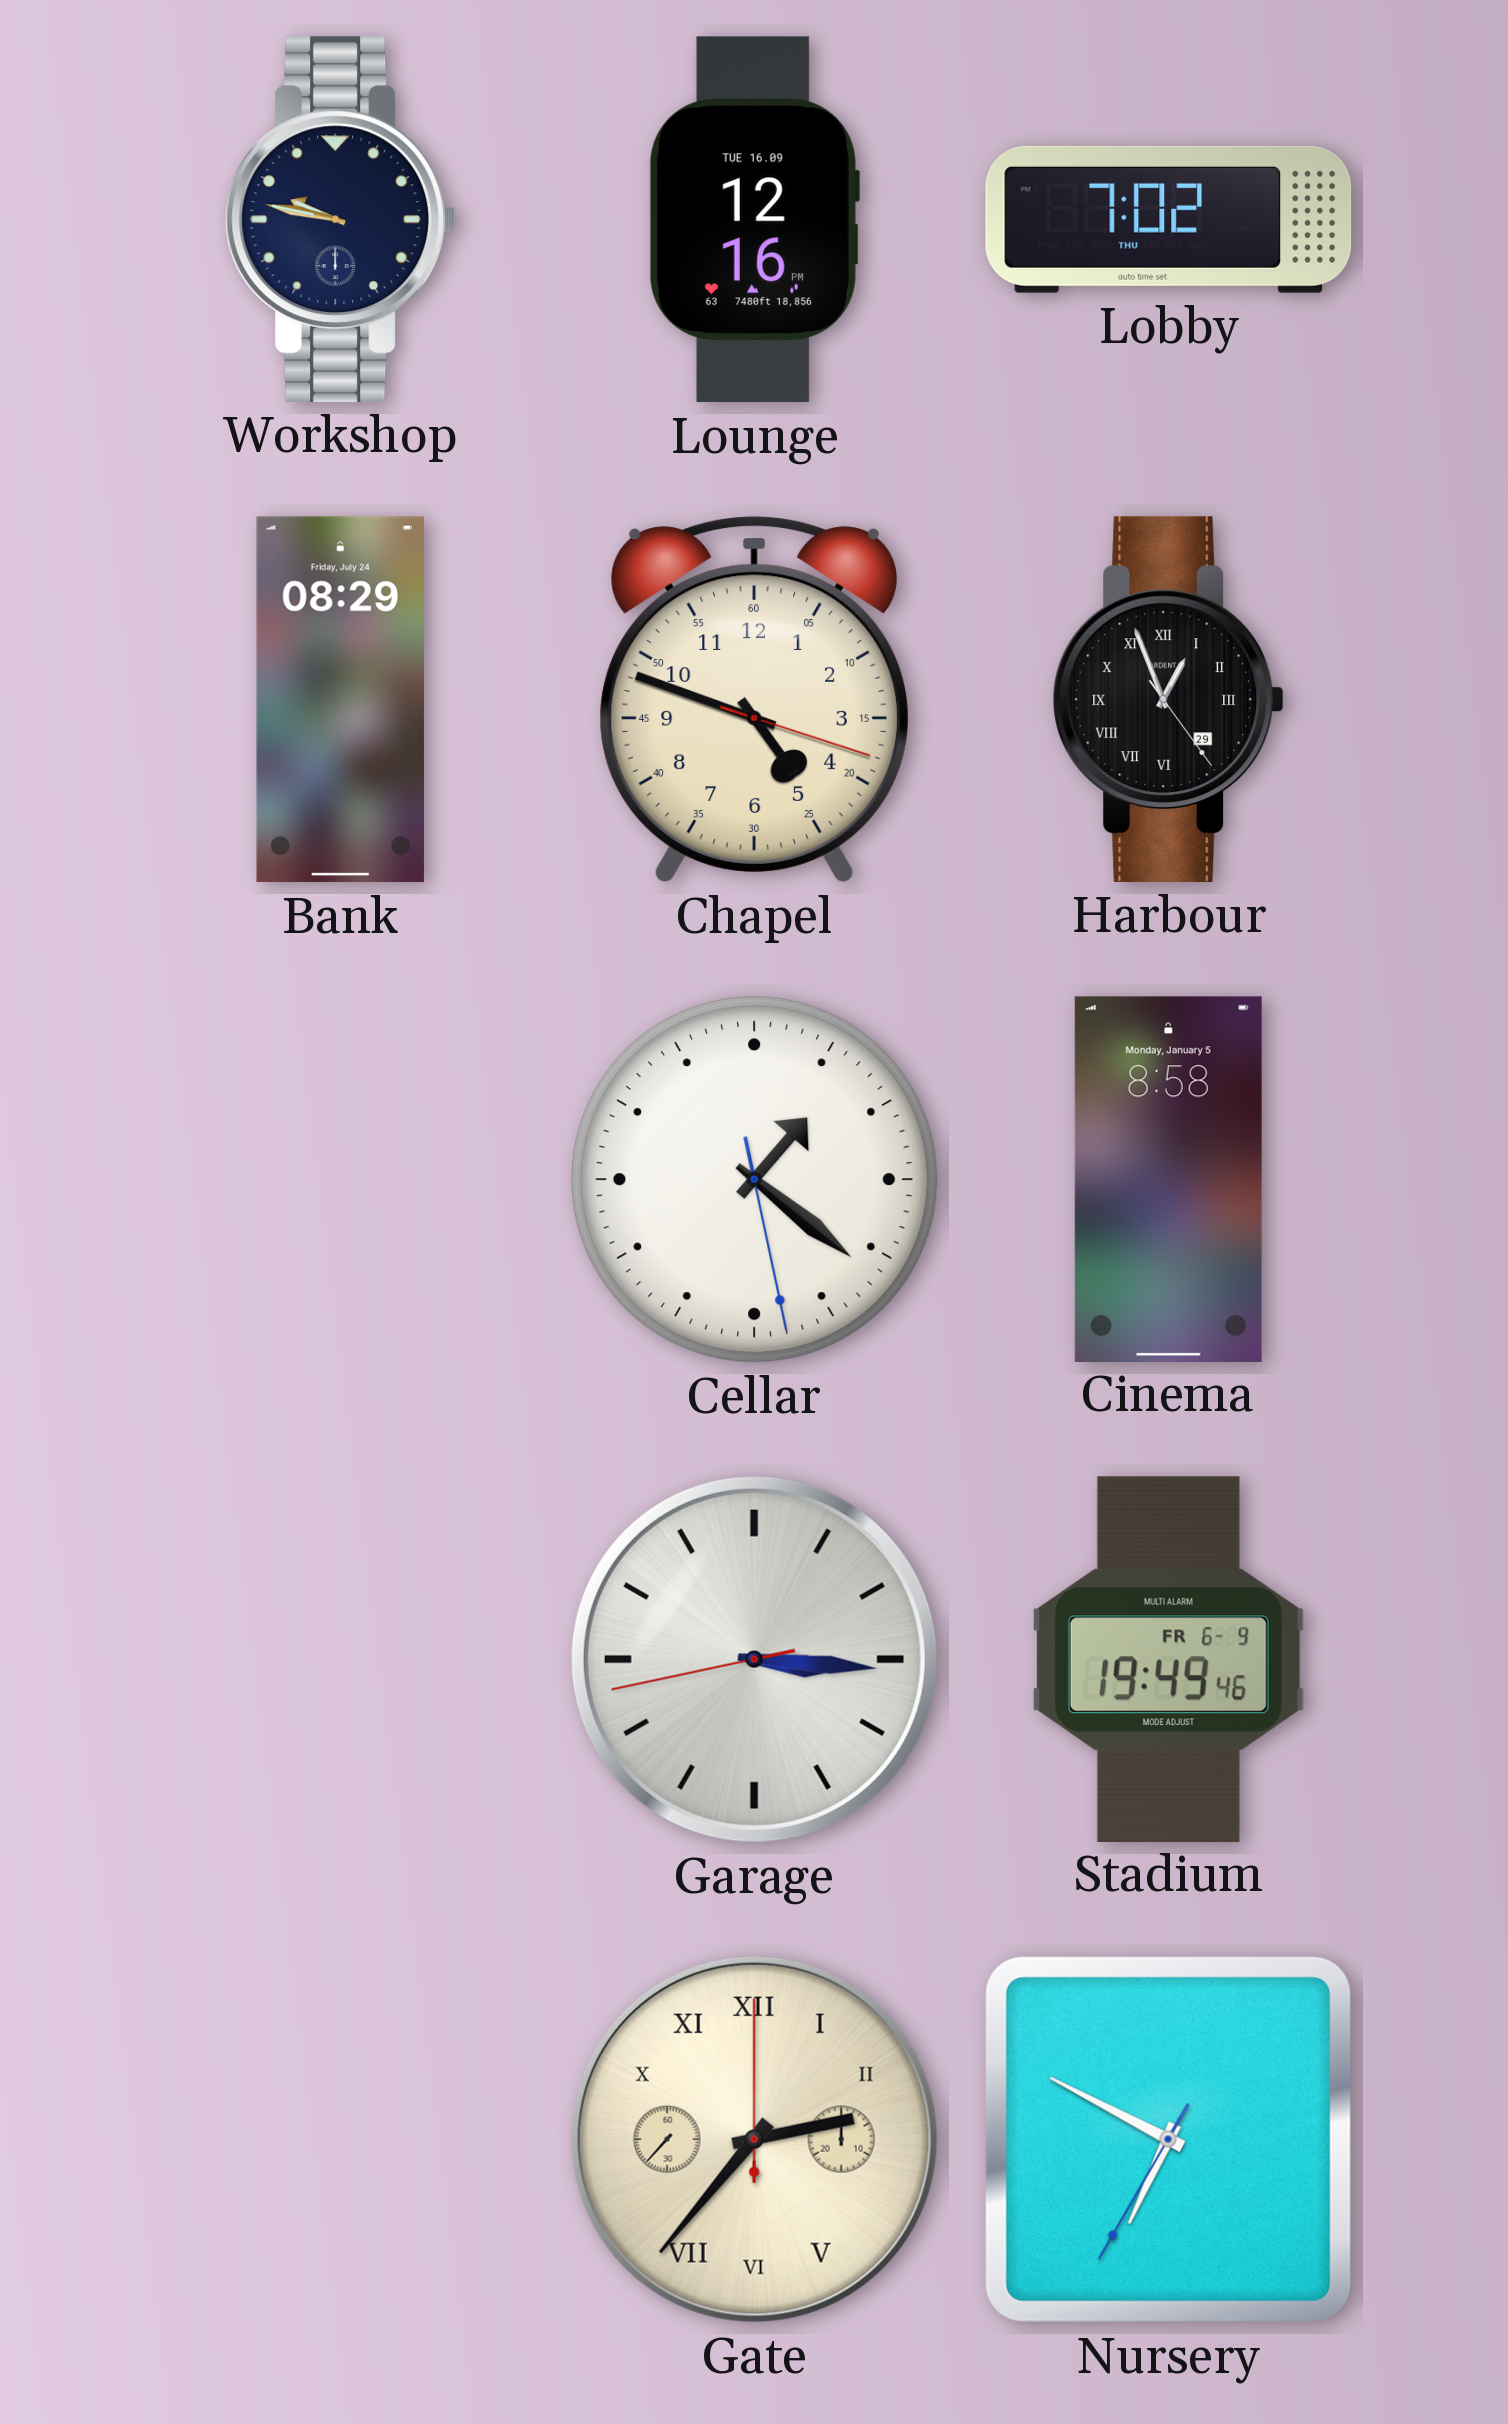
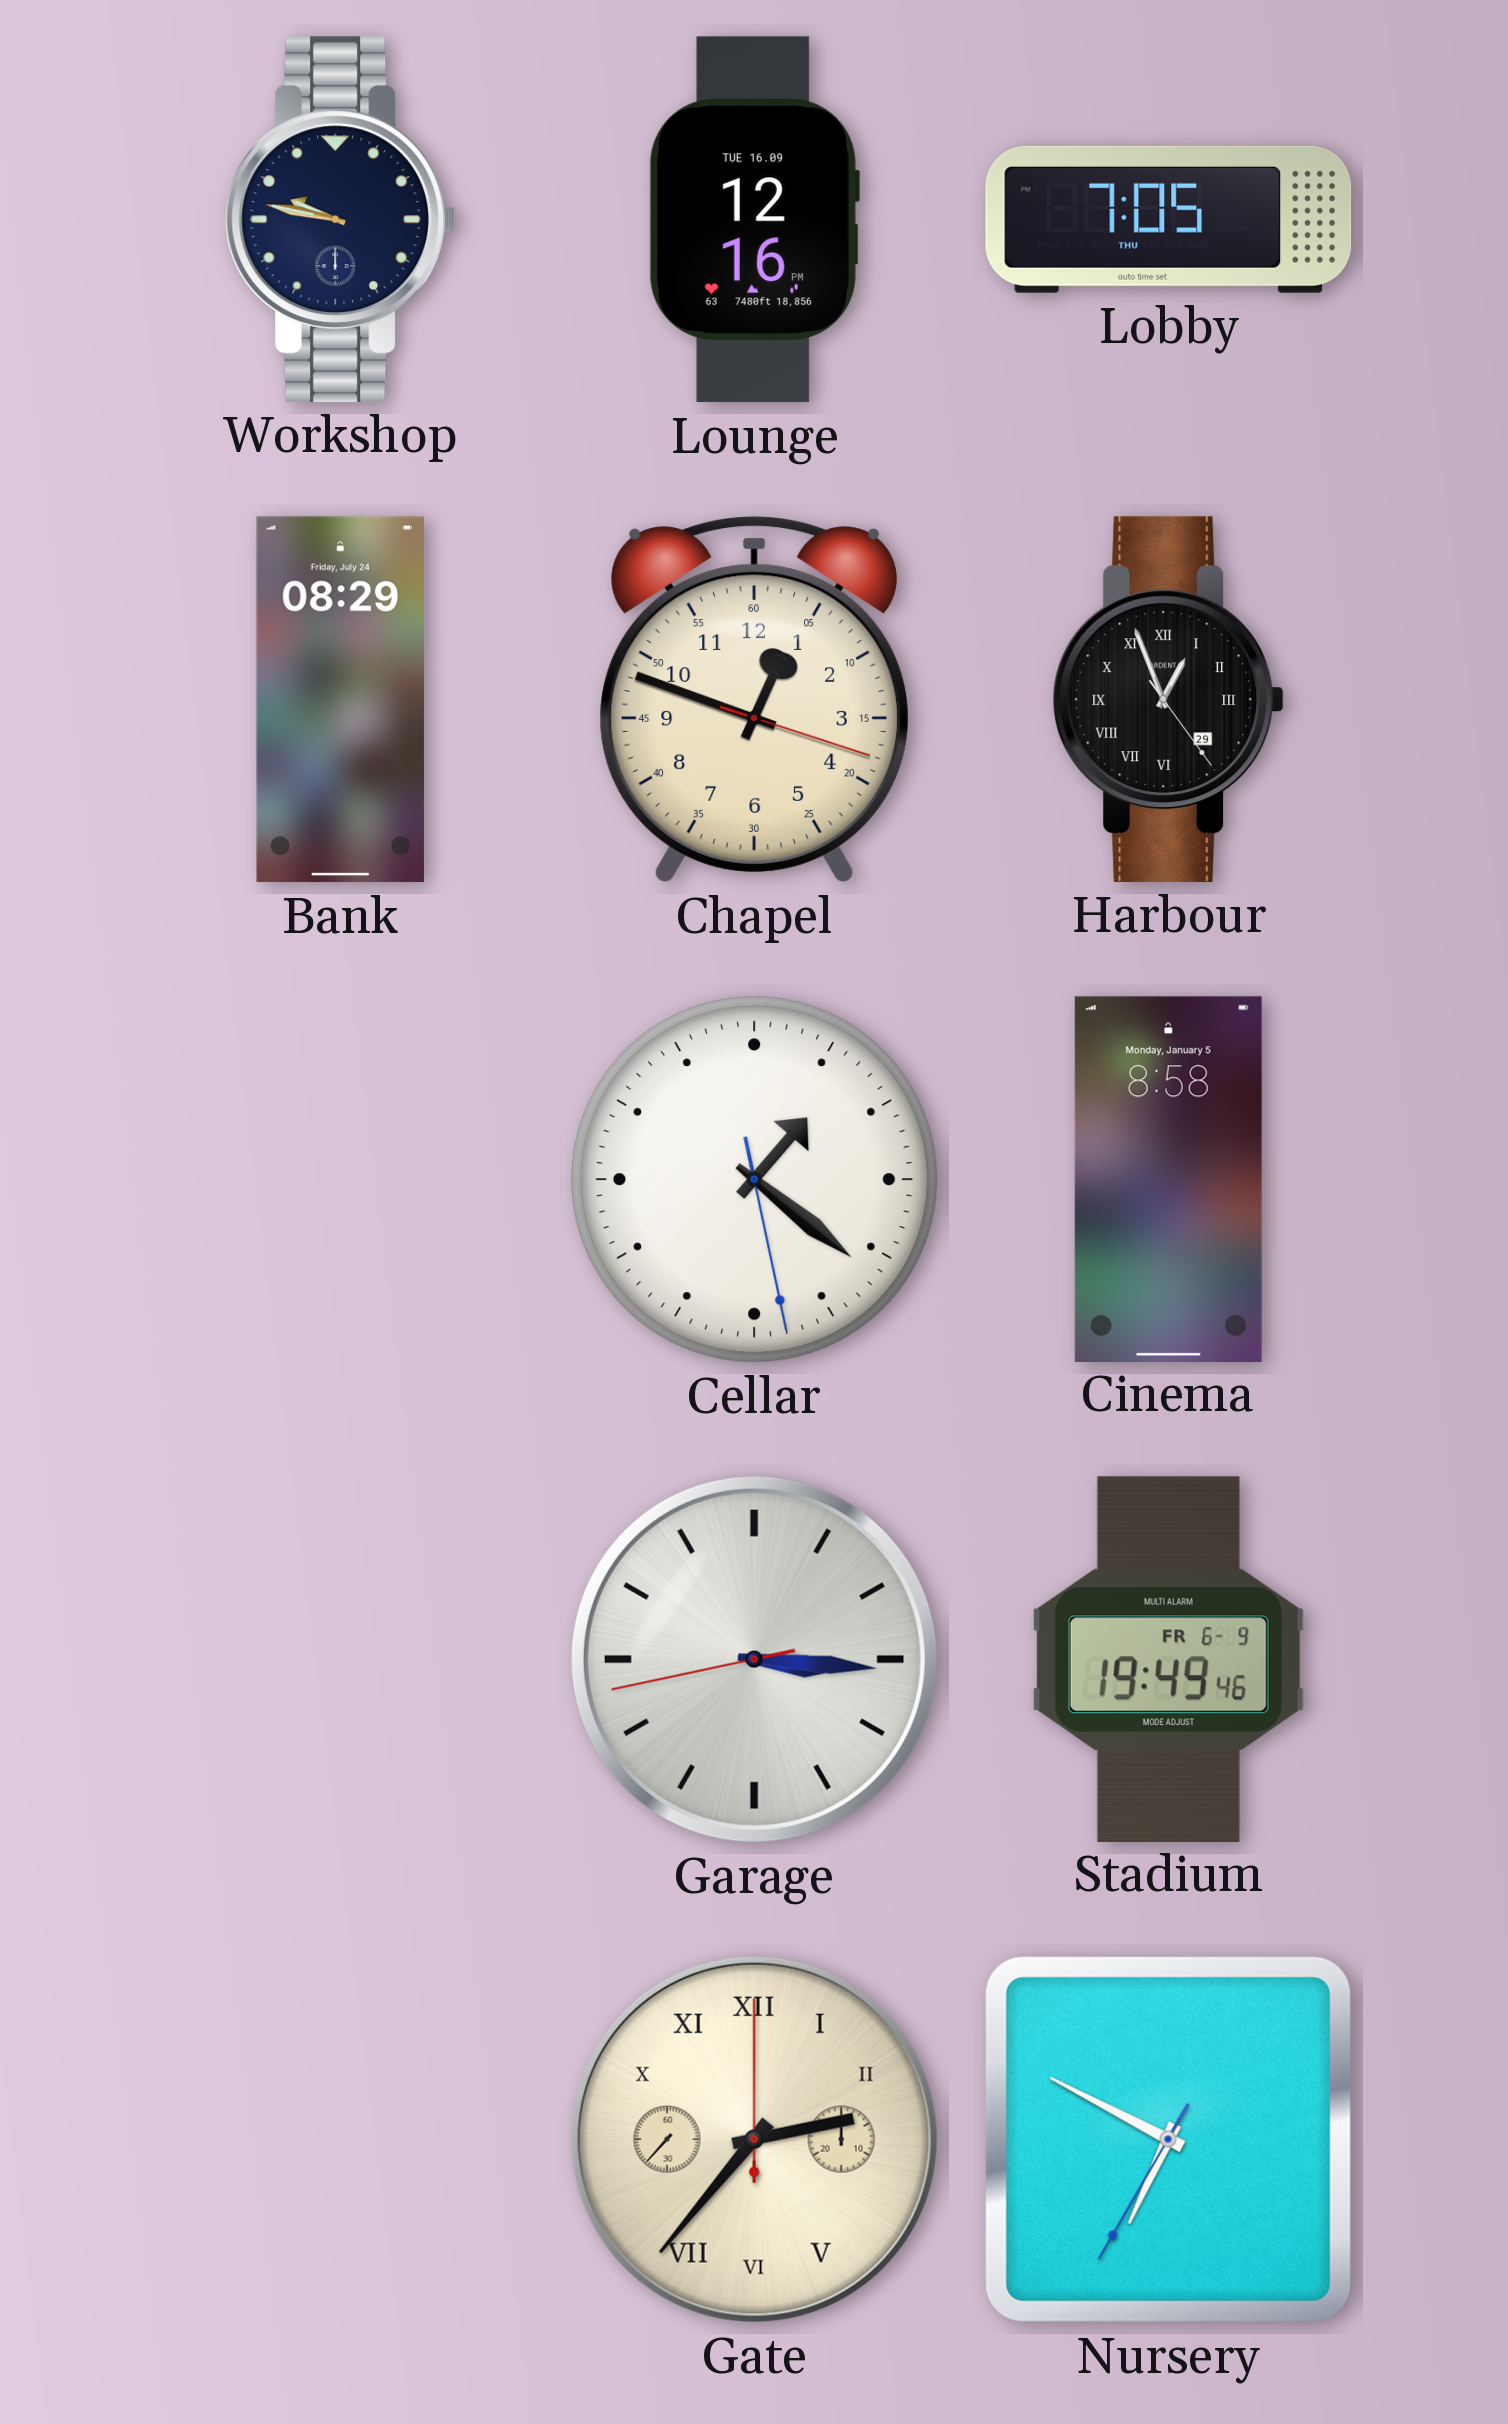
Lobby: 7:02 -> 7:05
Chapel: 4:48 -> 12:48
